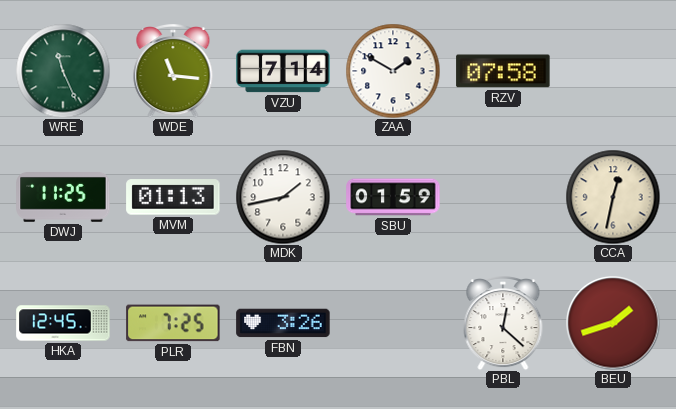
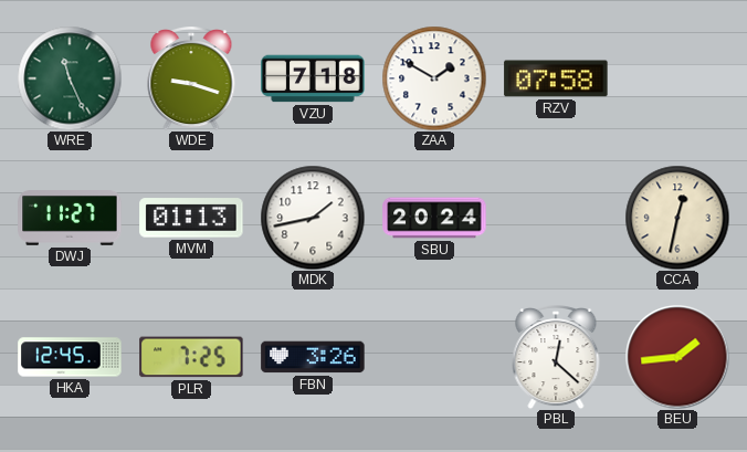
WDE: 11:16 -> 9:18
VZU: 7:14 -> 7:18
DWJ: 11:25 -> 11:27
SBU: 01:59 -> 20:24
BEU: 1:42 -> 1:44
